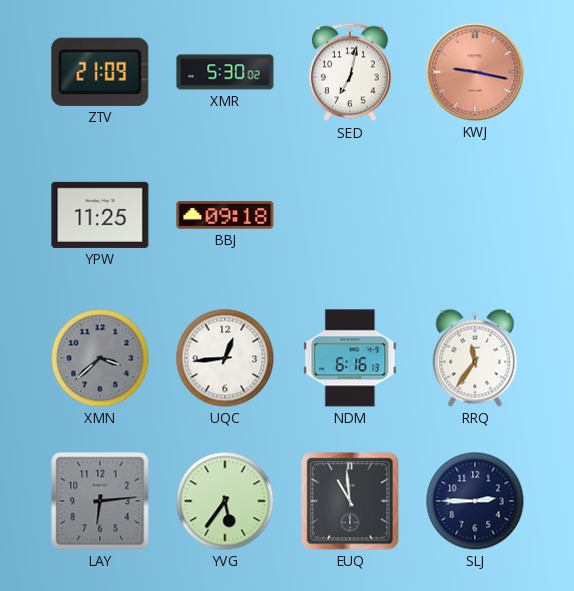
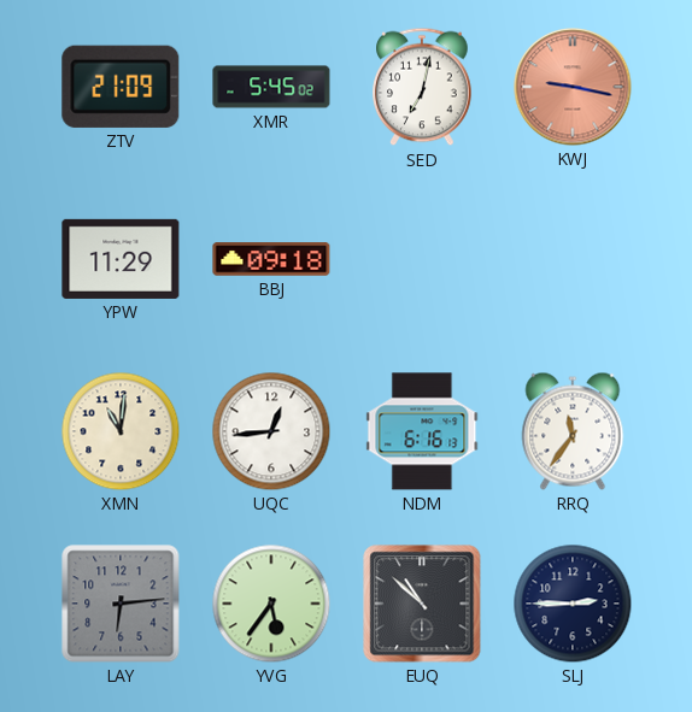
XMR: 5:30 -> 5:45
YPW: 11:25 -> 11:29
XMN: 3:38 -> 11:01
XMN dial: grey -> cream
EUQ: 10:59 -> 10:52
